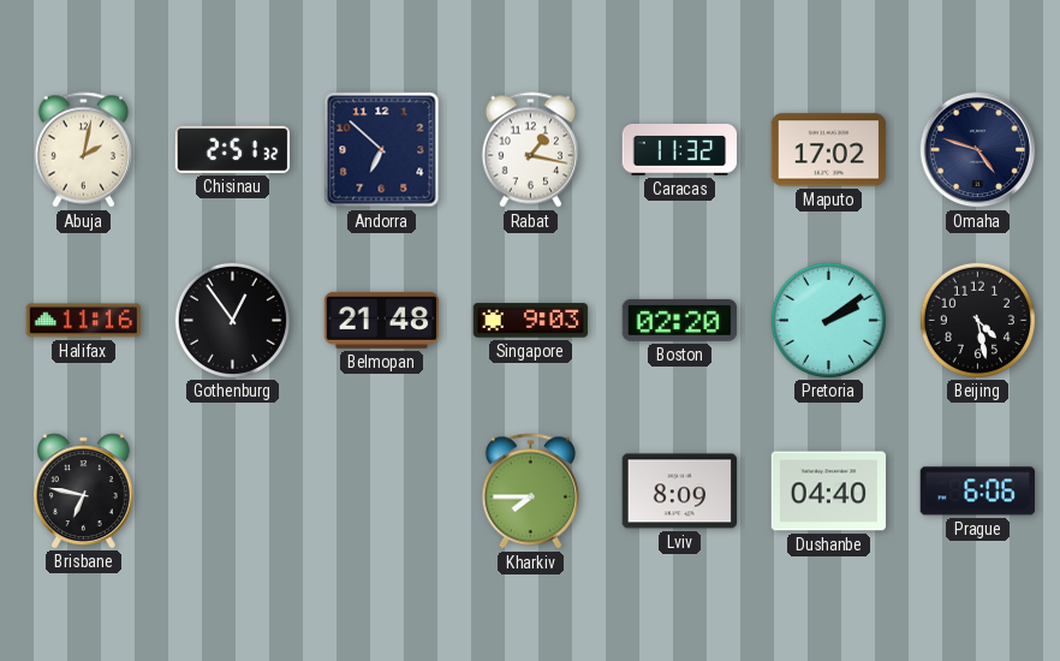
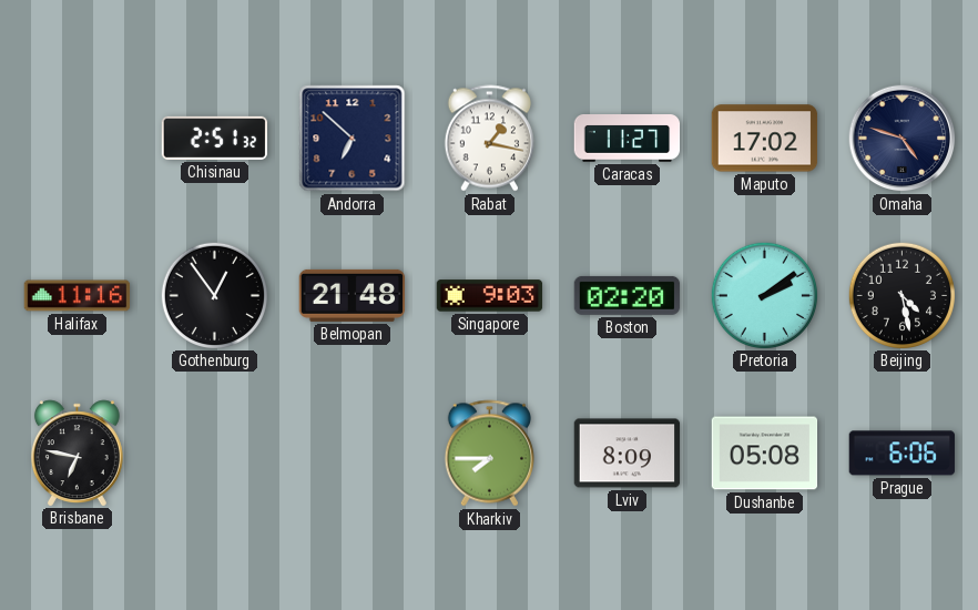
Abuja: 2:02 -> none
Caracas: 11:32 -> 11:27
Dushanbe: 04:40 -> 05:08
